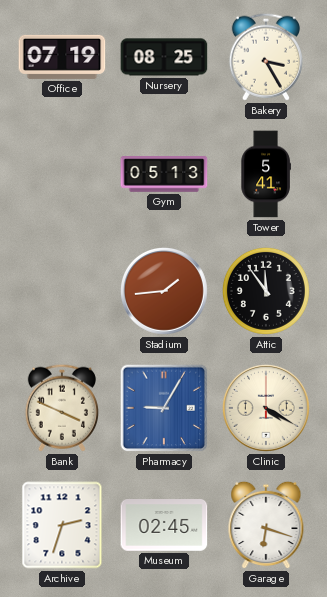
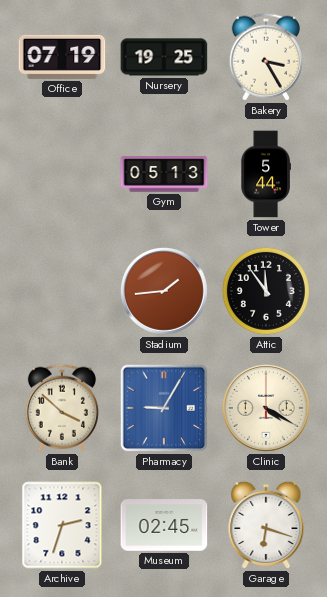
Nursery: 08:25 -> 19:25
Tower: 5:41 -> 5:44
Bank: 3:49 -> 3:52
